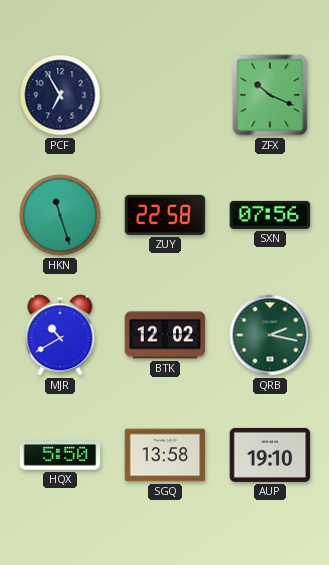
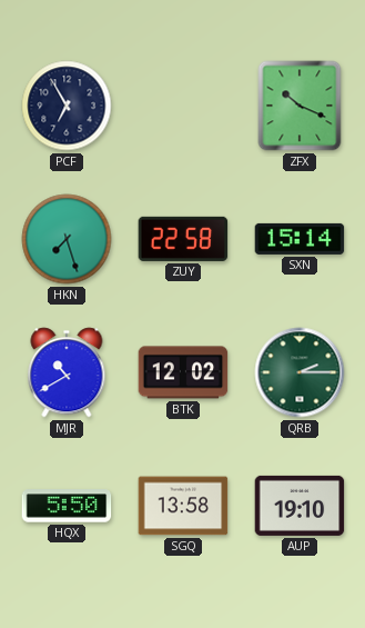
HKN: 11:27 -> 7:27
SXN: 07:56 -> 15:14
QRB: 2:17 -> 2:15
